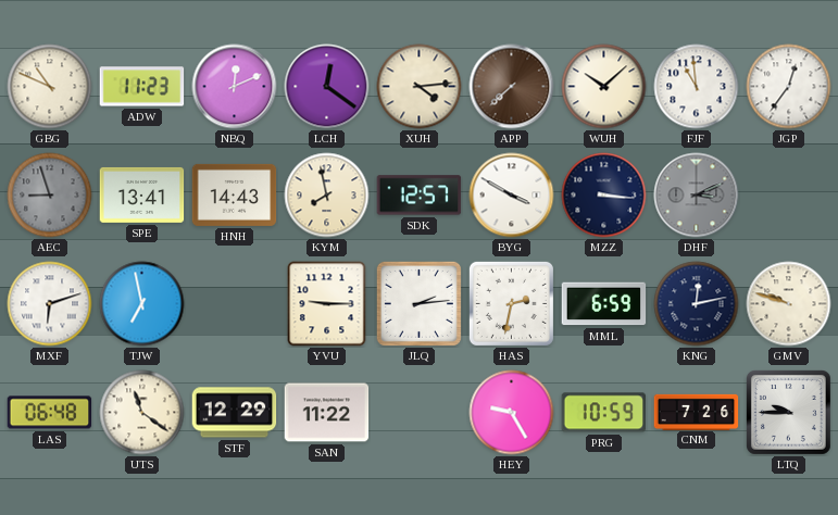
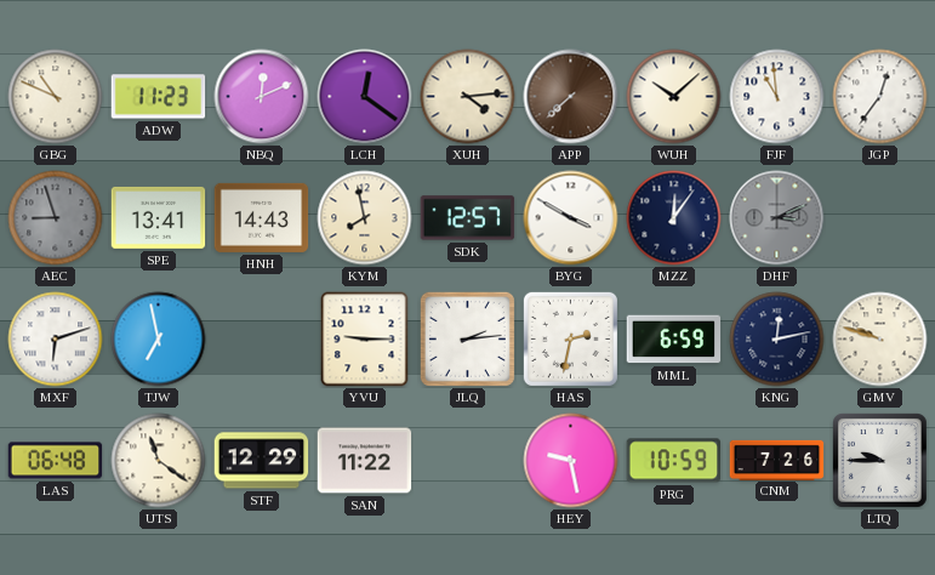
MZZ: 3:16 -> 12:06
HEY: 9:25 -> 9:28
